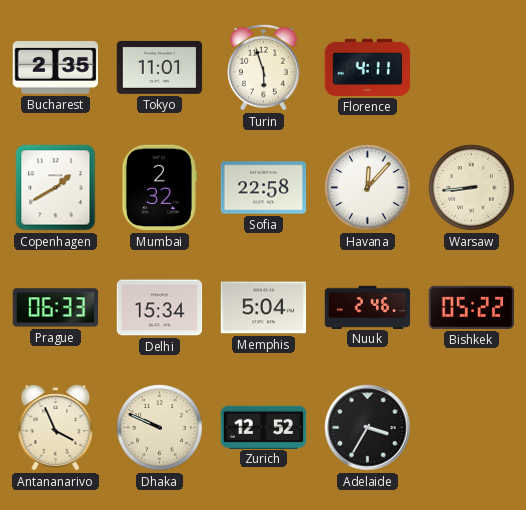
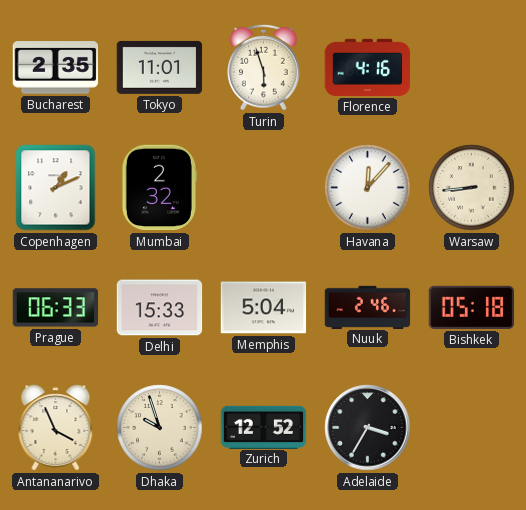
Florence: 4:11 -> 4:16
Copenhagen: 1:40 -> 1:11
Sofia: 22:58 -> none
Delhi: 15:34 -> 15:33
Bishkek: 05:22 -> 05:18
Dhaka: 9:49 -> 9:57
